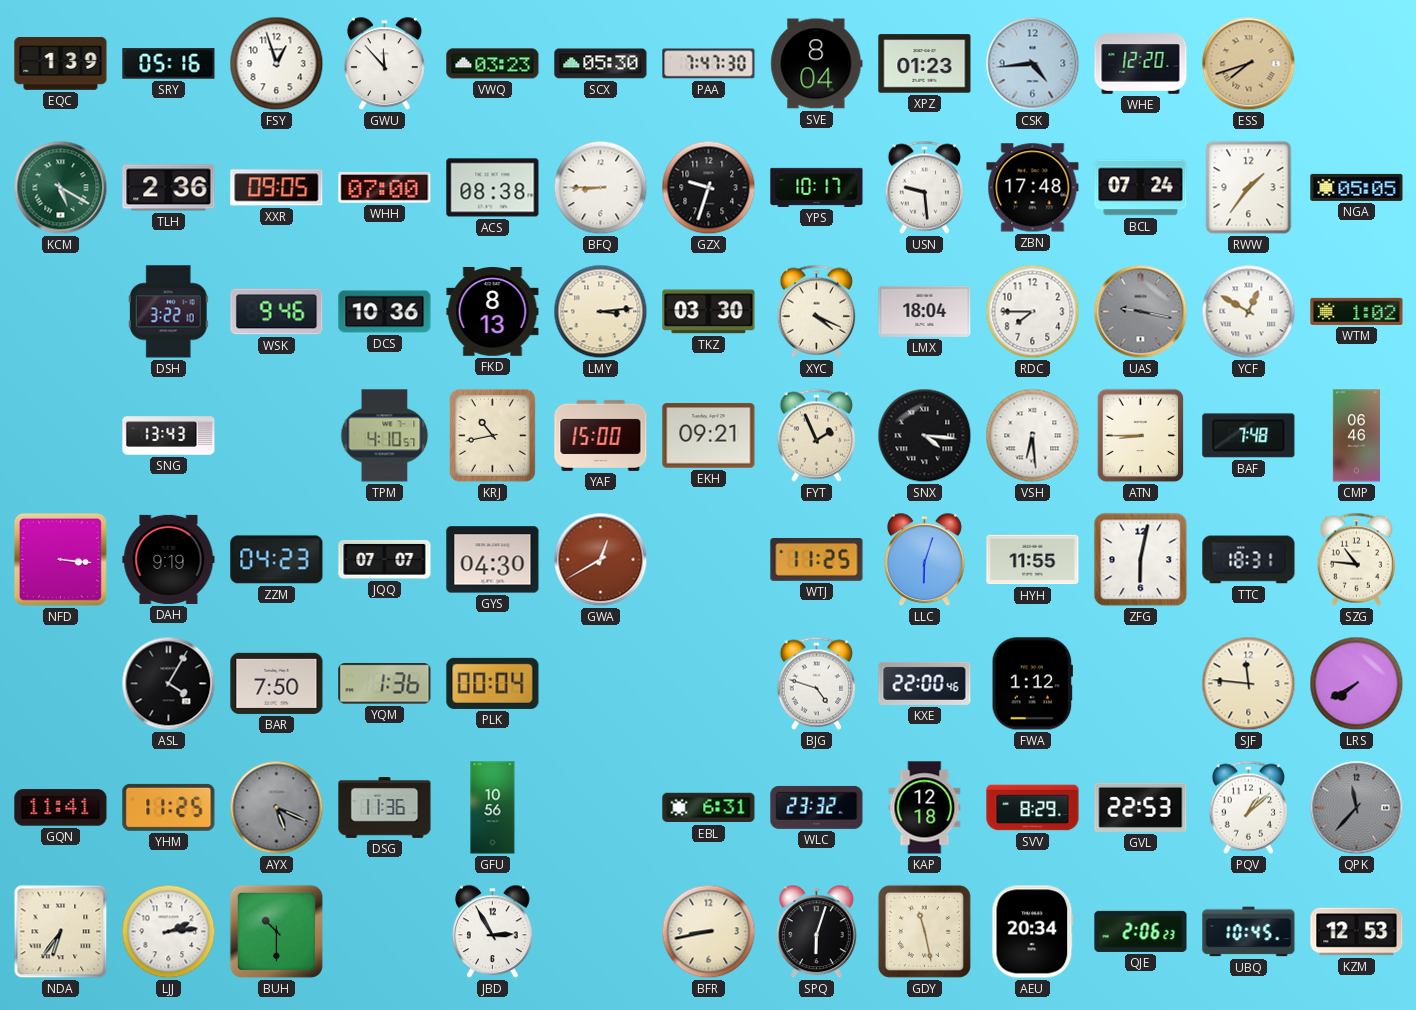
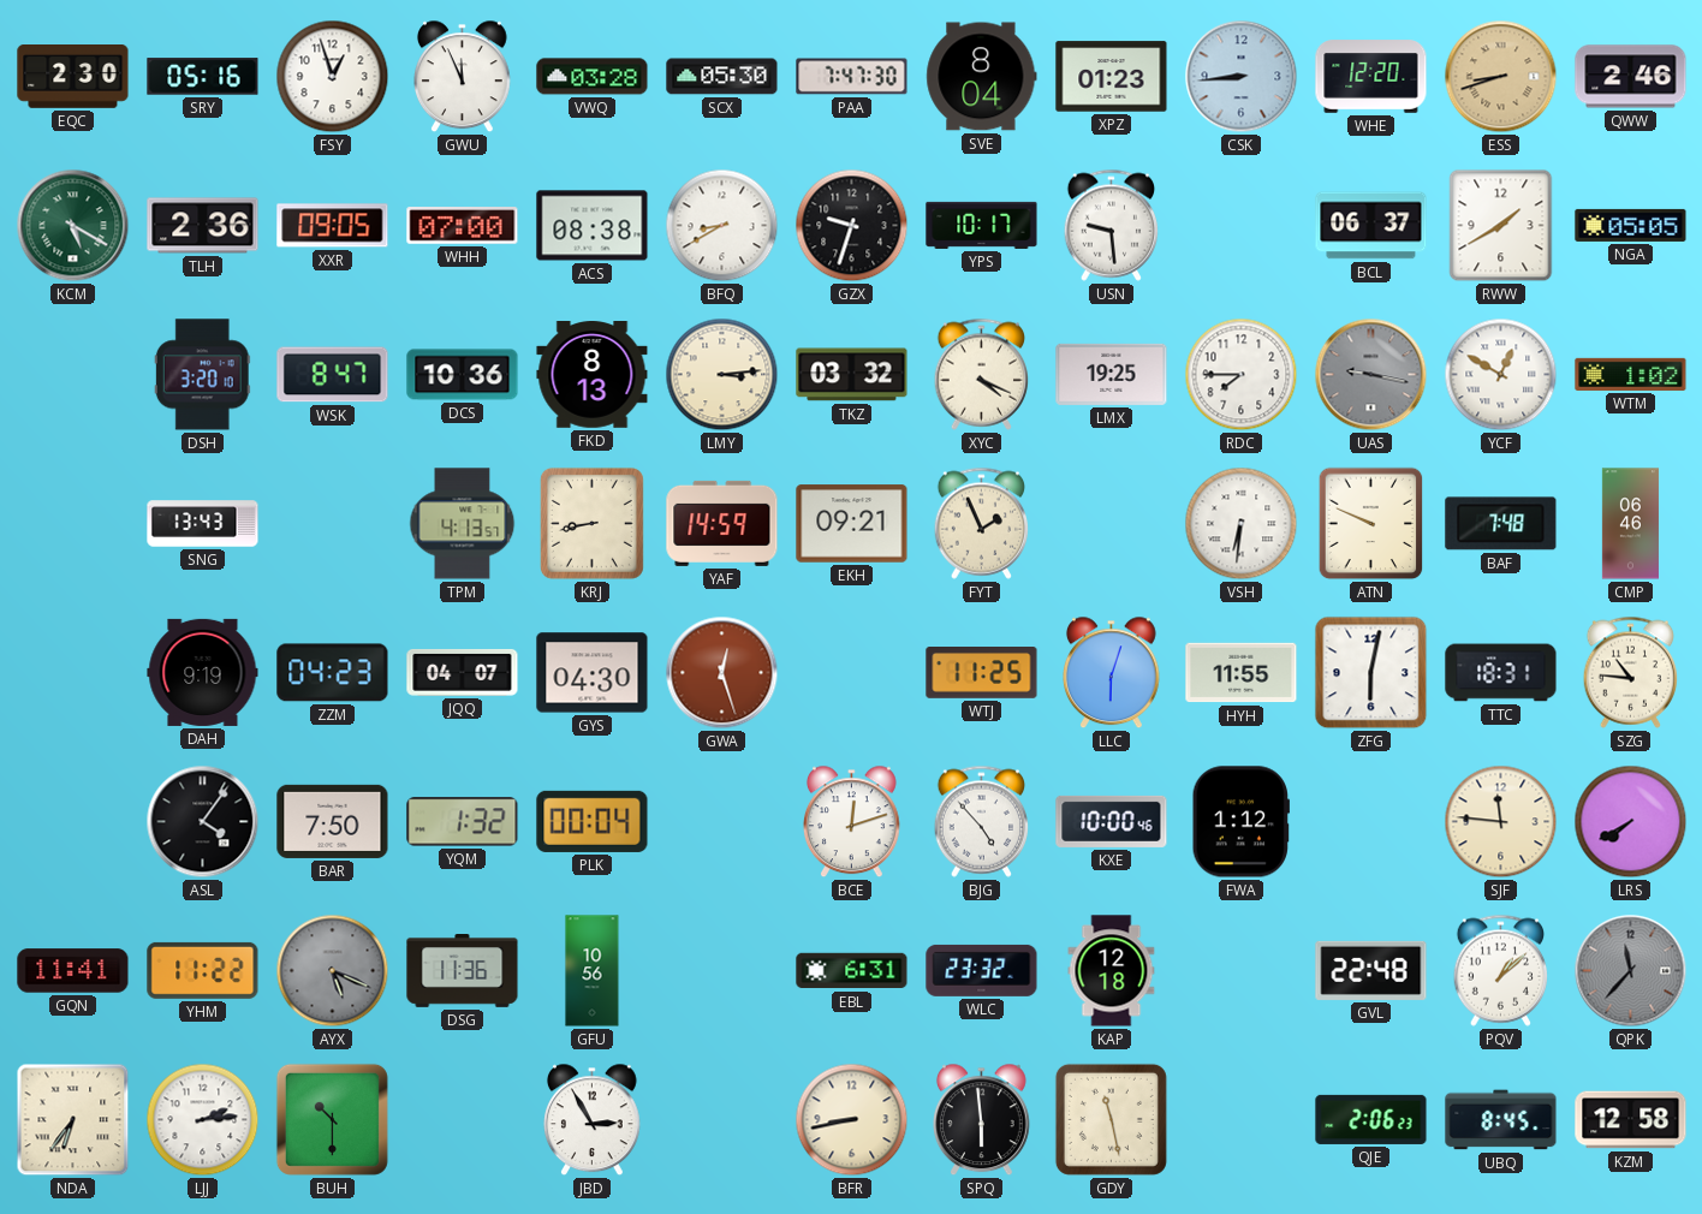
EQC: 1:39 -> 2:30
GWU: 11:53 -> 11:56
VWQ: 03:23 -> 03:28
CSK: 4:44 -> 8:44
ESS: 7:42 -> 8:42
QWW: none -> 2:46
BFQ: 8:45 -> 8:40
ZBN: 17:48 -> none
BCL: 07:24 -> 06:37
RWW: 1:36 -> 1:40
DSH: 3:22 -> 3:20
WSK: 9:46 -> 8:47
TKZ: 03:30 -> 03:32
LMX: 18:04 -> 19:25
TPM: 4:10 -> 4:13
KRJ: 10:43 -> 8:43
YAF: 15:00 -> 14:59
SNX: 4:16 -> none
VSH: 6:29 -> 6:31
ATN: 8:45 -> 9:49
NFD: 3:16 -> none
JQQ: 07:07 -> 04:07
GWA: 12:40 -> 12:27
ASL: 4:05 -> 4:06
YQM: 1:36 -> 1:32
BCE: none -> 12:12
BJG: 4:48 -> 4:53
KXE: 22:00 -> 10:00
YHM: 11:25 -> 11:22
SVV: 8:29 -> none
GVL: 22:53 -> 22:48
SPQ: 6:03 -> 5:59
AEU: 20:34 -> none
UBQ: 10:45 -> 8:45
KZM: 12:53 -> 12:58
